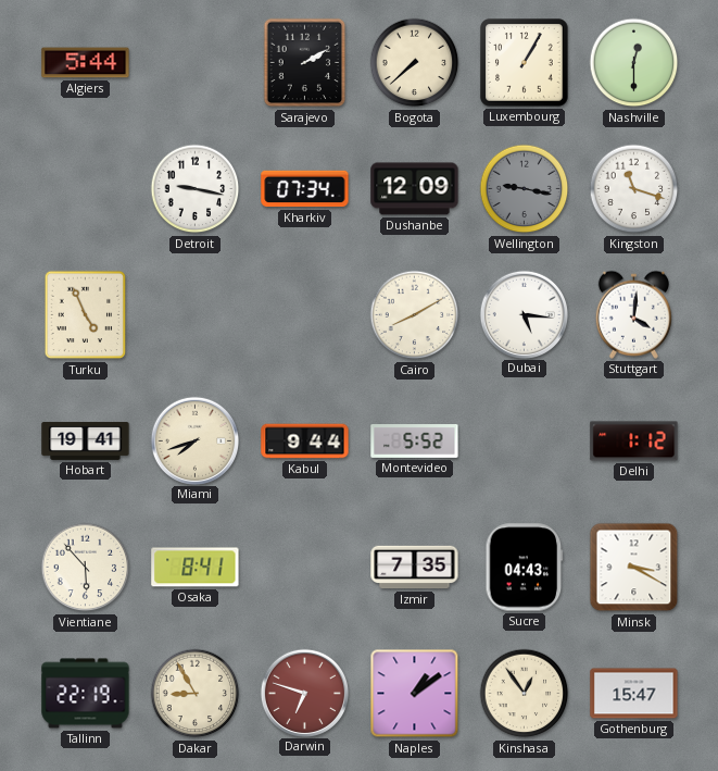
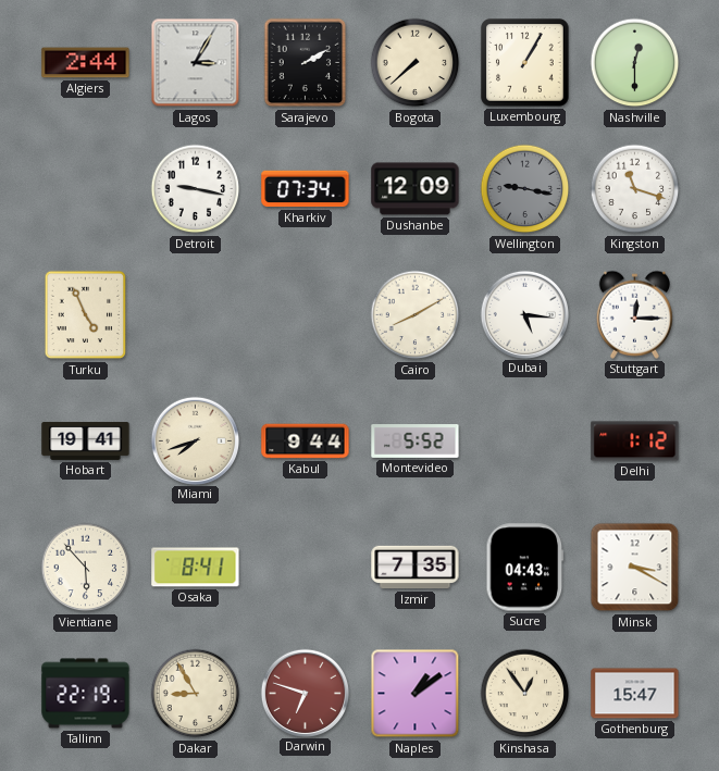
Algiers: 5:44 -> 2:44
Lagos: none -> 3:05
Stuttgart: 4:01 -> 12:15
